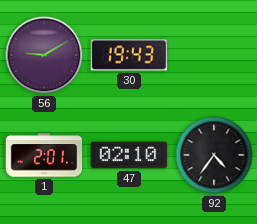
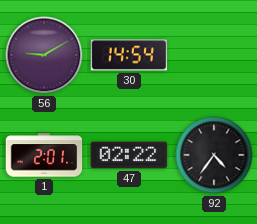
30: 19:43 -> 14:54
47: 02:10 -> 02:22
